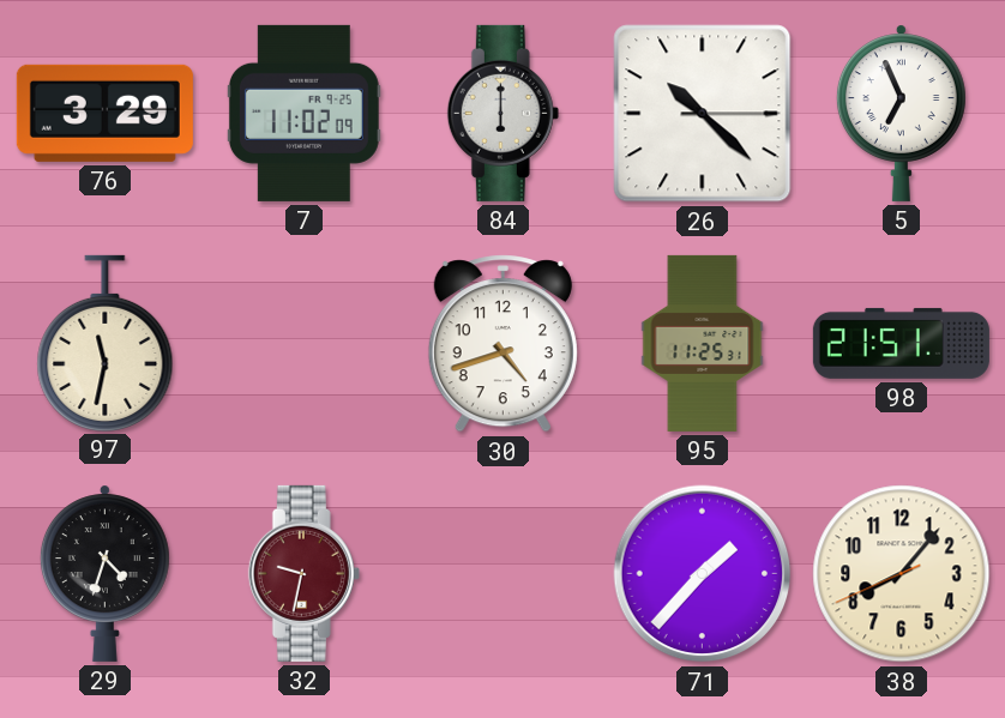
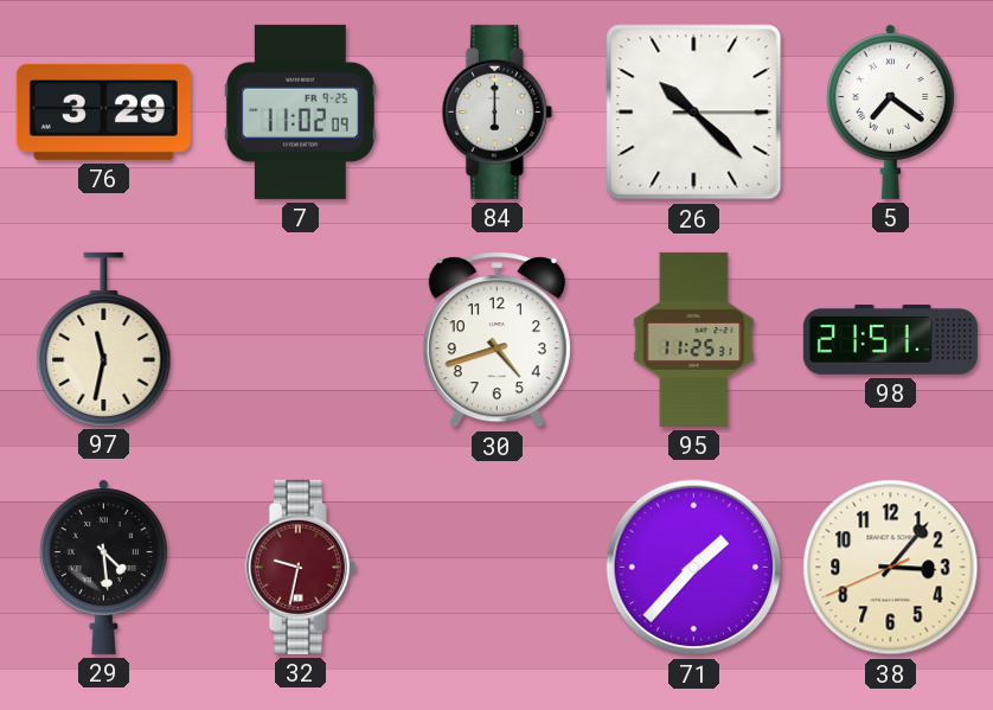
5: 6:56 -> 7:21
29: 4:33 -> 4:29
38: 8:06 -> 3:06
